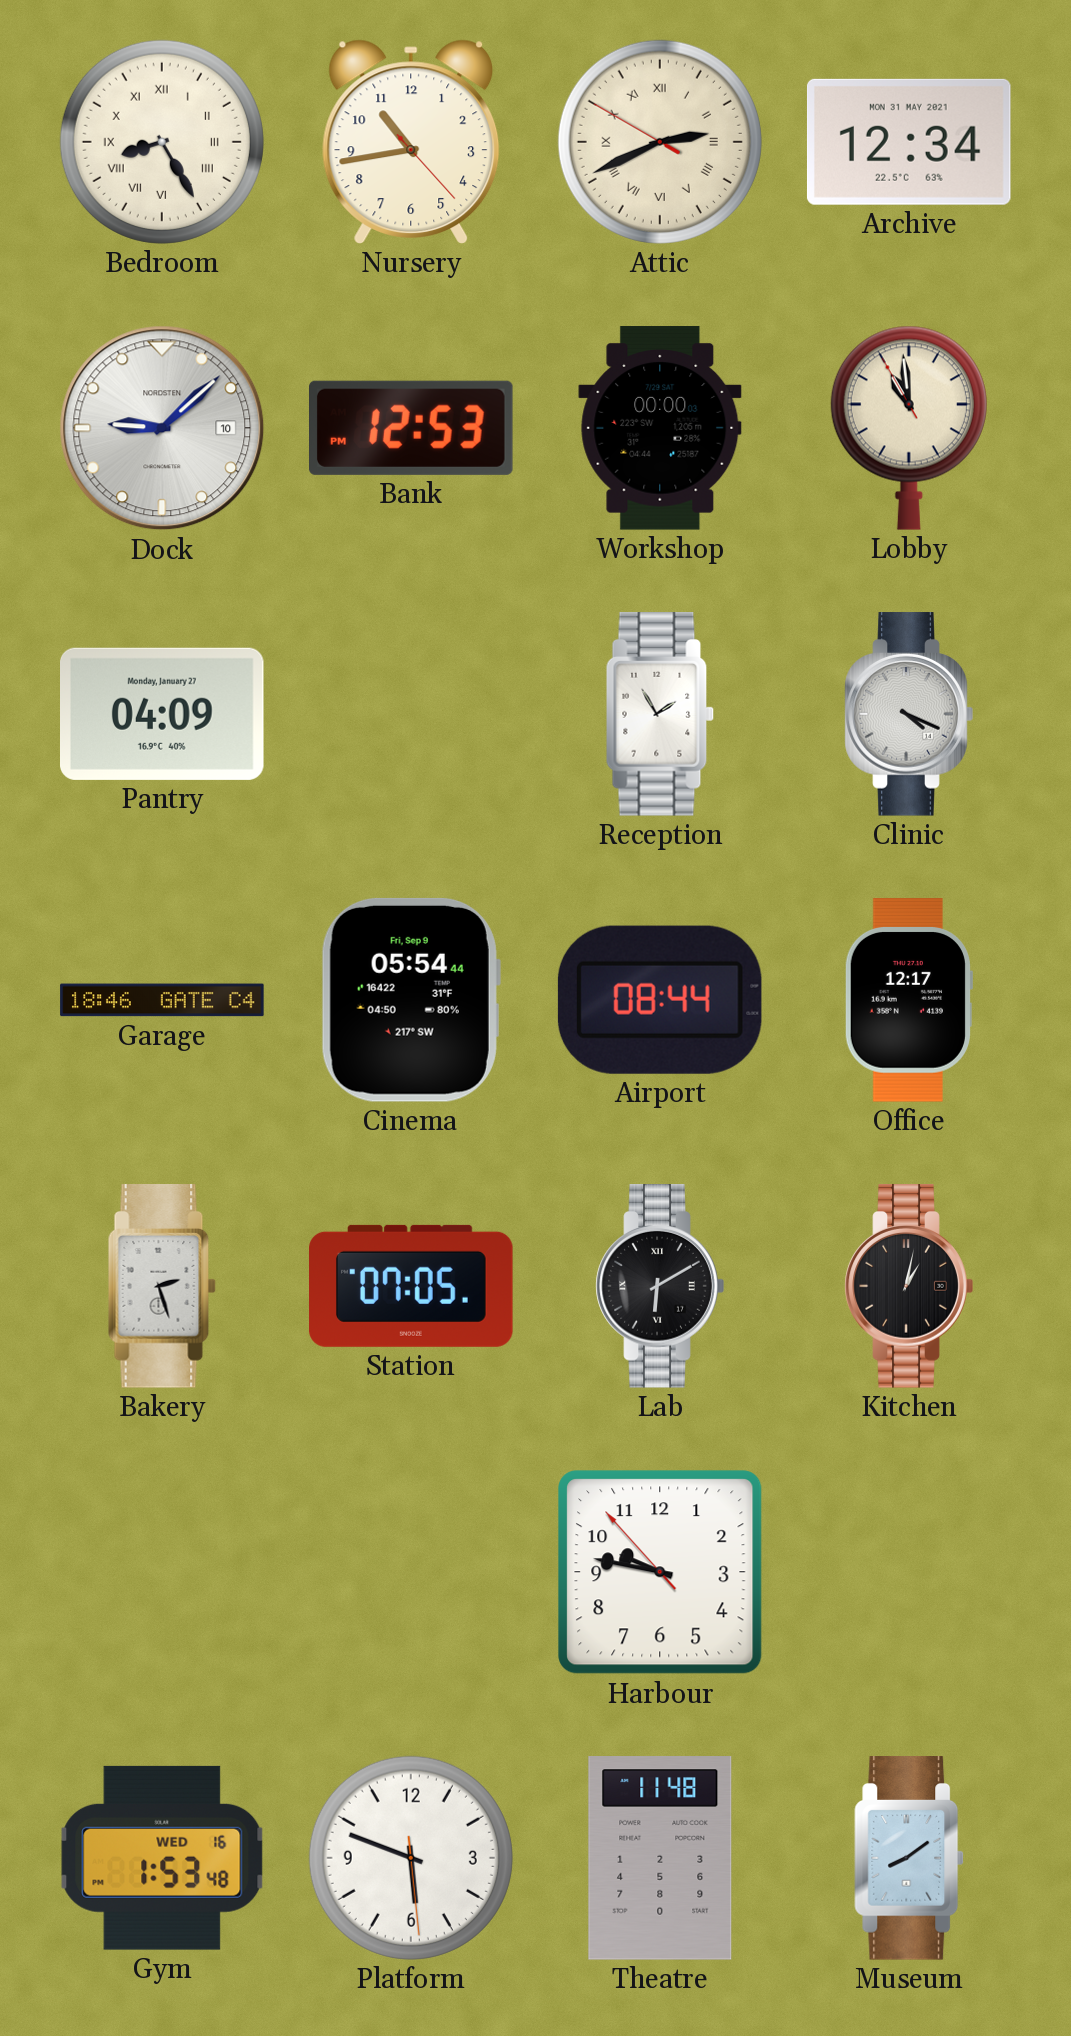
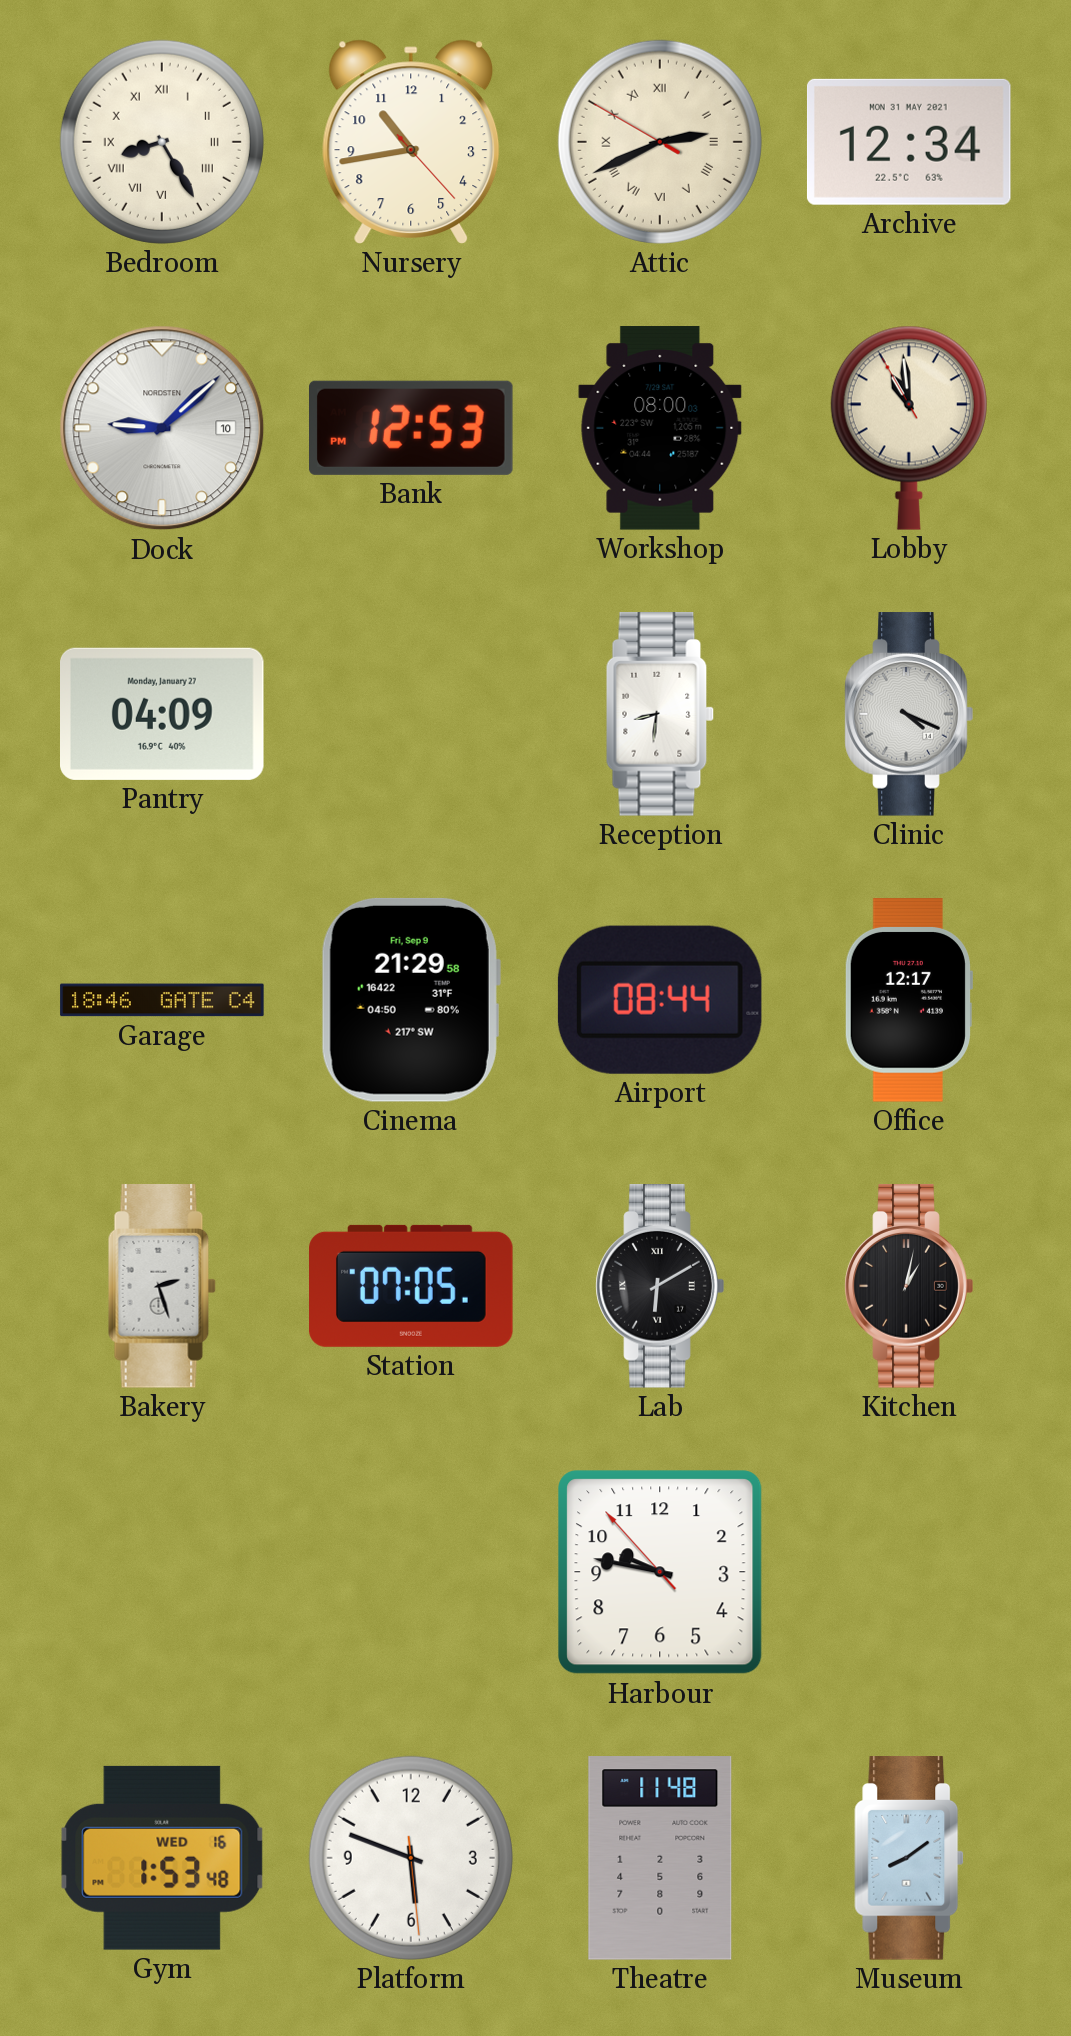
Workshop: 00:00 -> 08:00
Reception: 1:55 -> 8:31
Cinema: 05:54 -> 21:29
